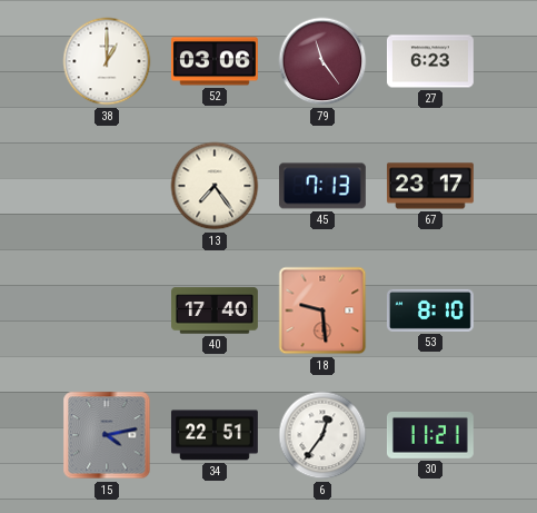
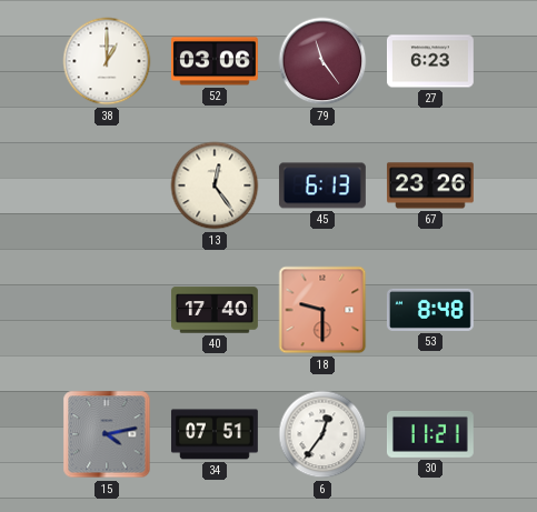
13: 7:24 -> 12:24
45: 7:13 -> 6:13
67: 23:17 -> 23:26
18: 9:29 -> 9:30
53: 8:10 -> 8:48
34: 22:51 -> 07:51
